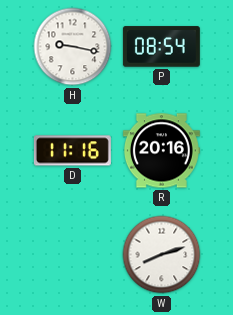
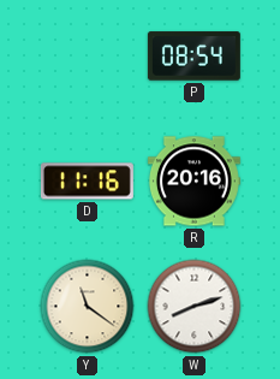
H: 9:17 -> none
Y: none -> 11:21
